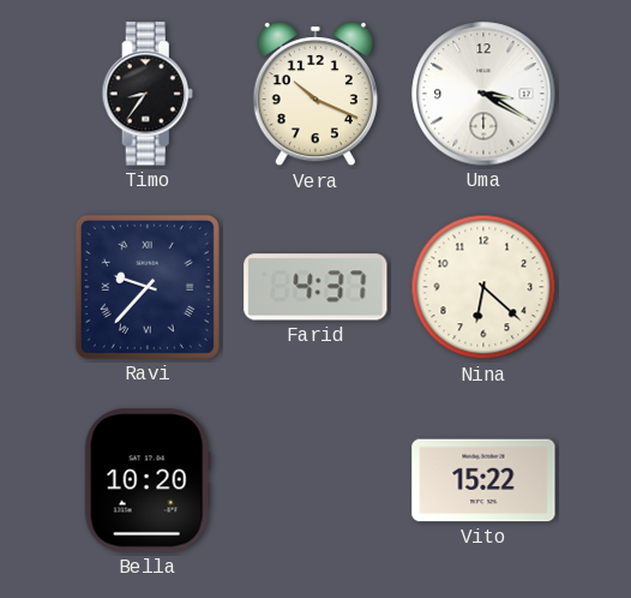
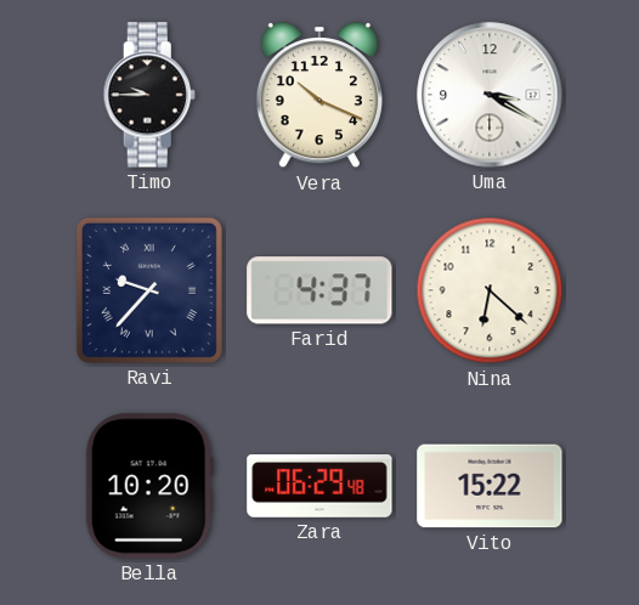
Timo: 8:36 -> 9:45
Zara: none -> 06:29
